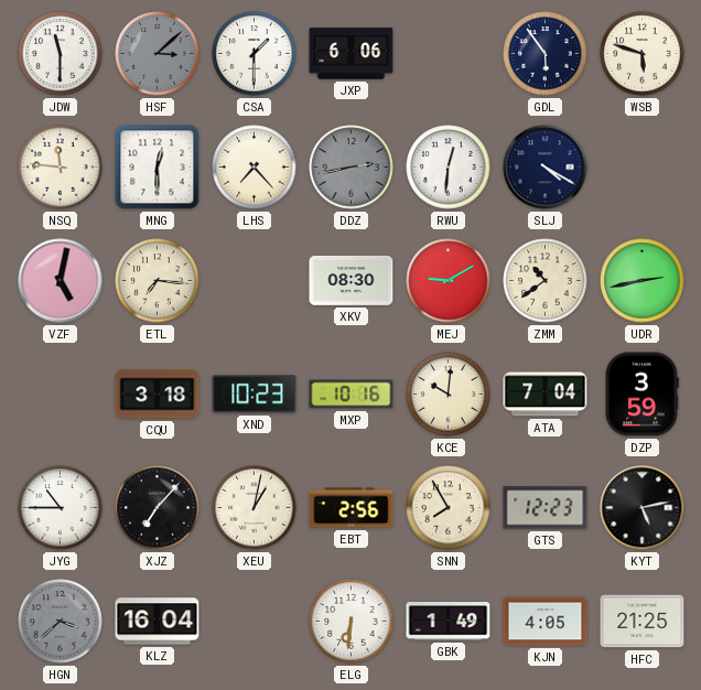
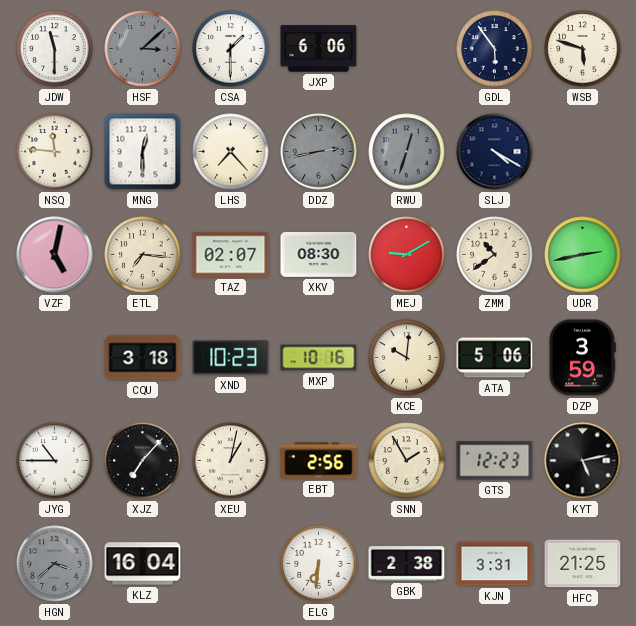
RWU: 12:31 -> 12:33
RWU dial: white -> grey
TAZ: none -> 02:07
ATA: 7:04 -> 5:06
SNN: 7:55 -> 1:55
GBK: 1:49 -> 2:38
KJN: 4:05 -> 3:31
